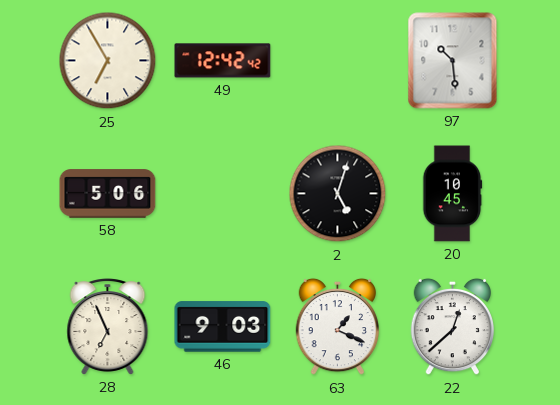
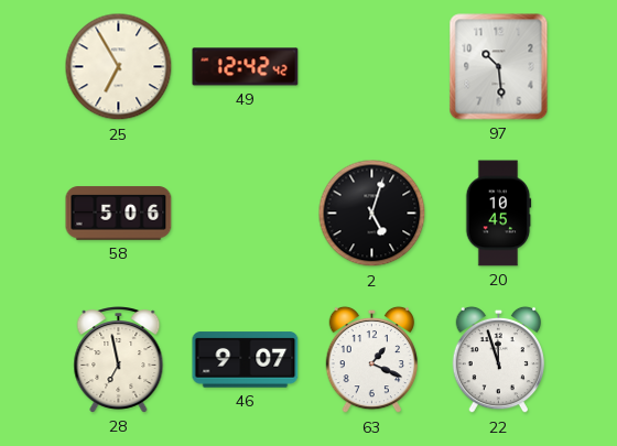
28: 6:56 -> 6:58
46: 9:03 -> 9:07
22: 12:38 -> 11:57
